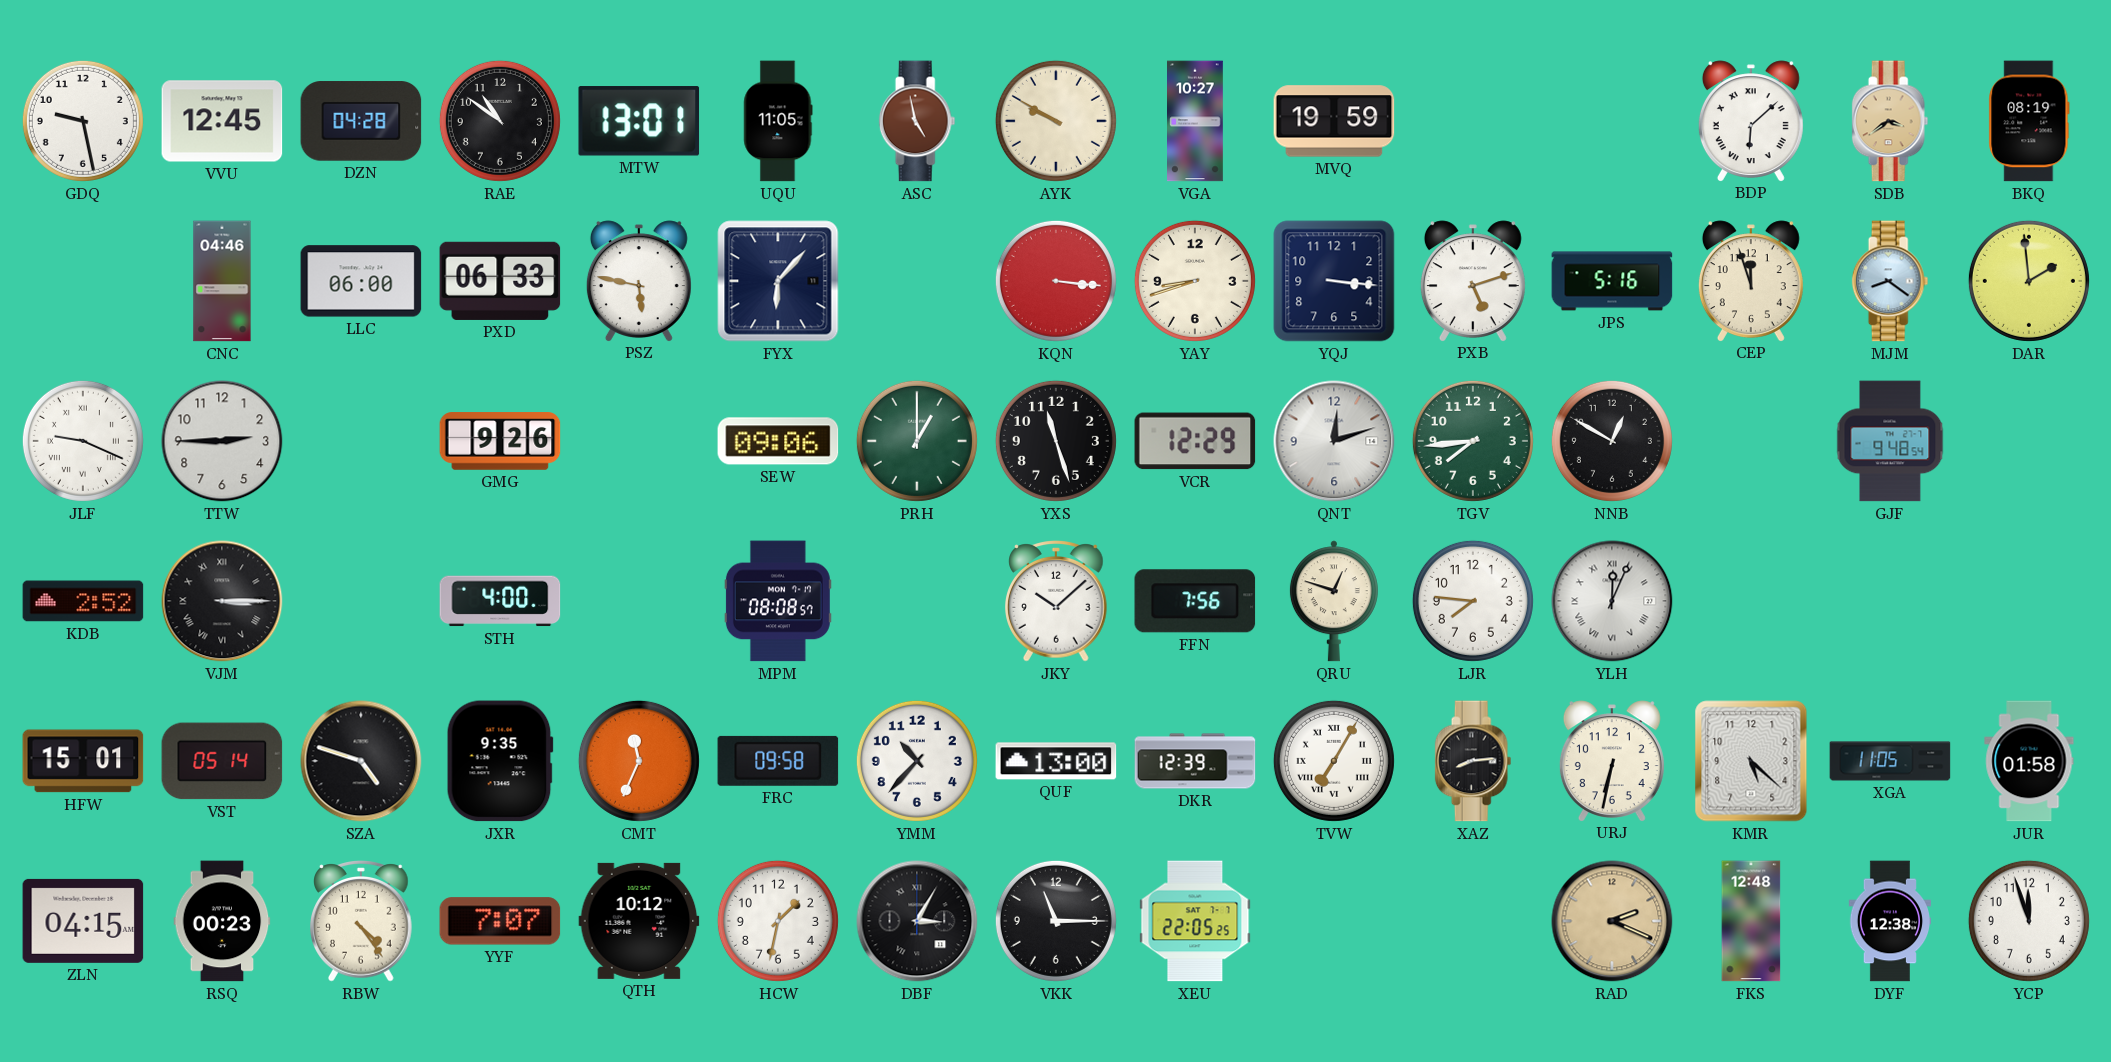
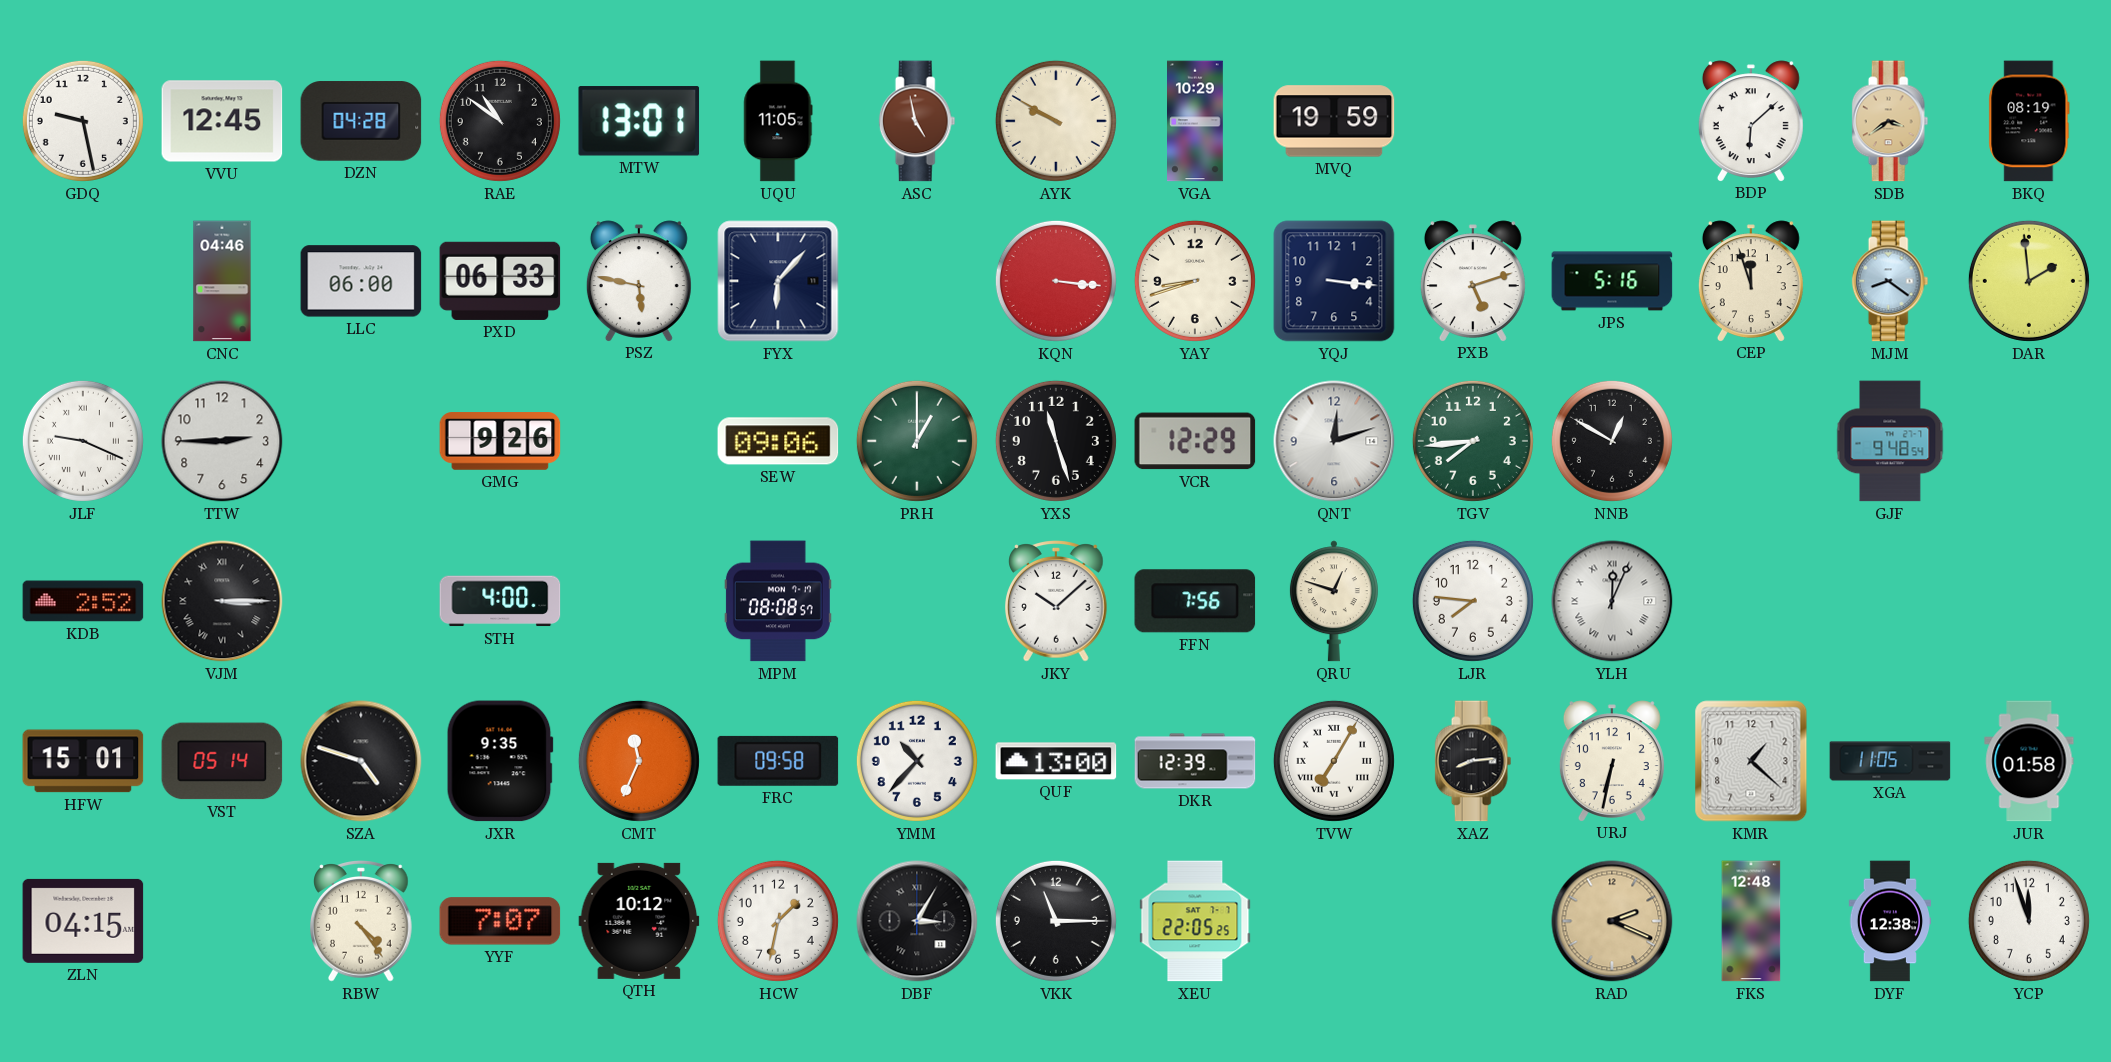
VGA: 10:27 -> 10:29
KMR: 5:22 -> 1:22
RSQ: 00:23 -> none
